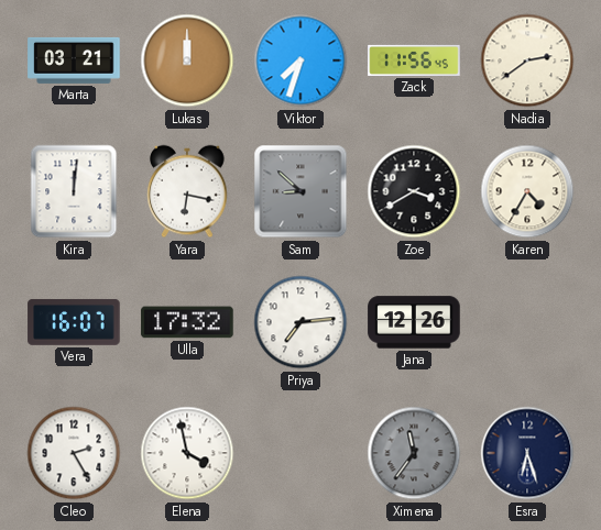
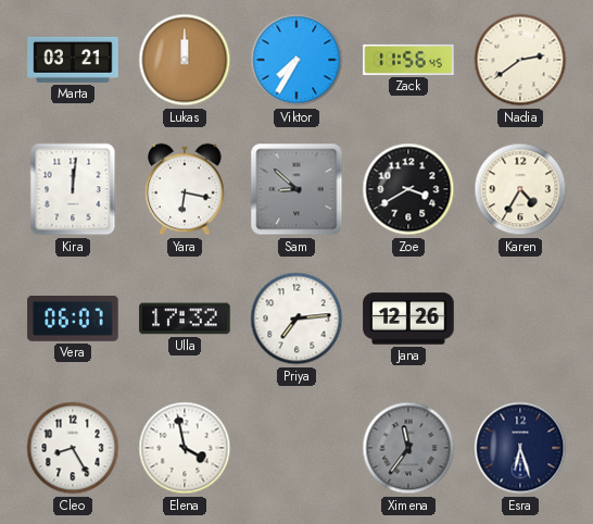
Viktor: 7:33 -> 7:35
Vera: 16:07 -> 06:07
Cleo: 2:25 -> 8:25
